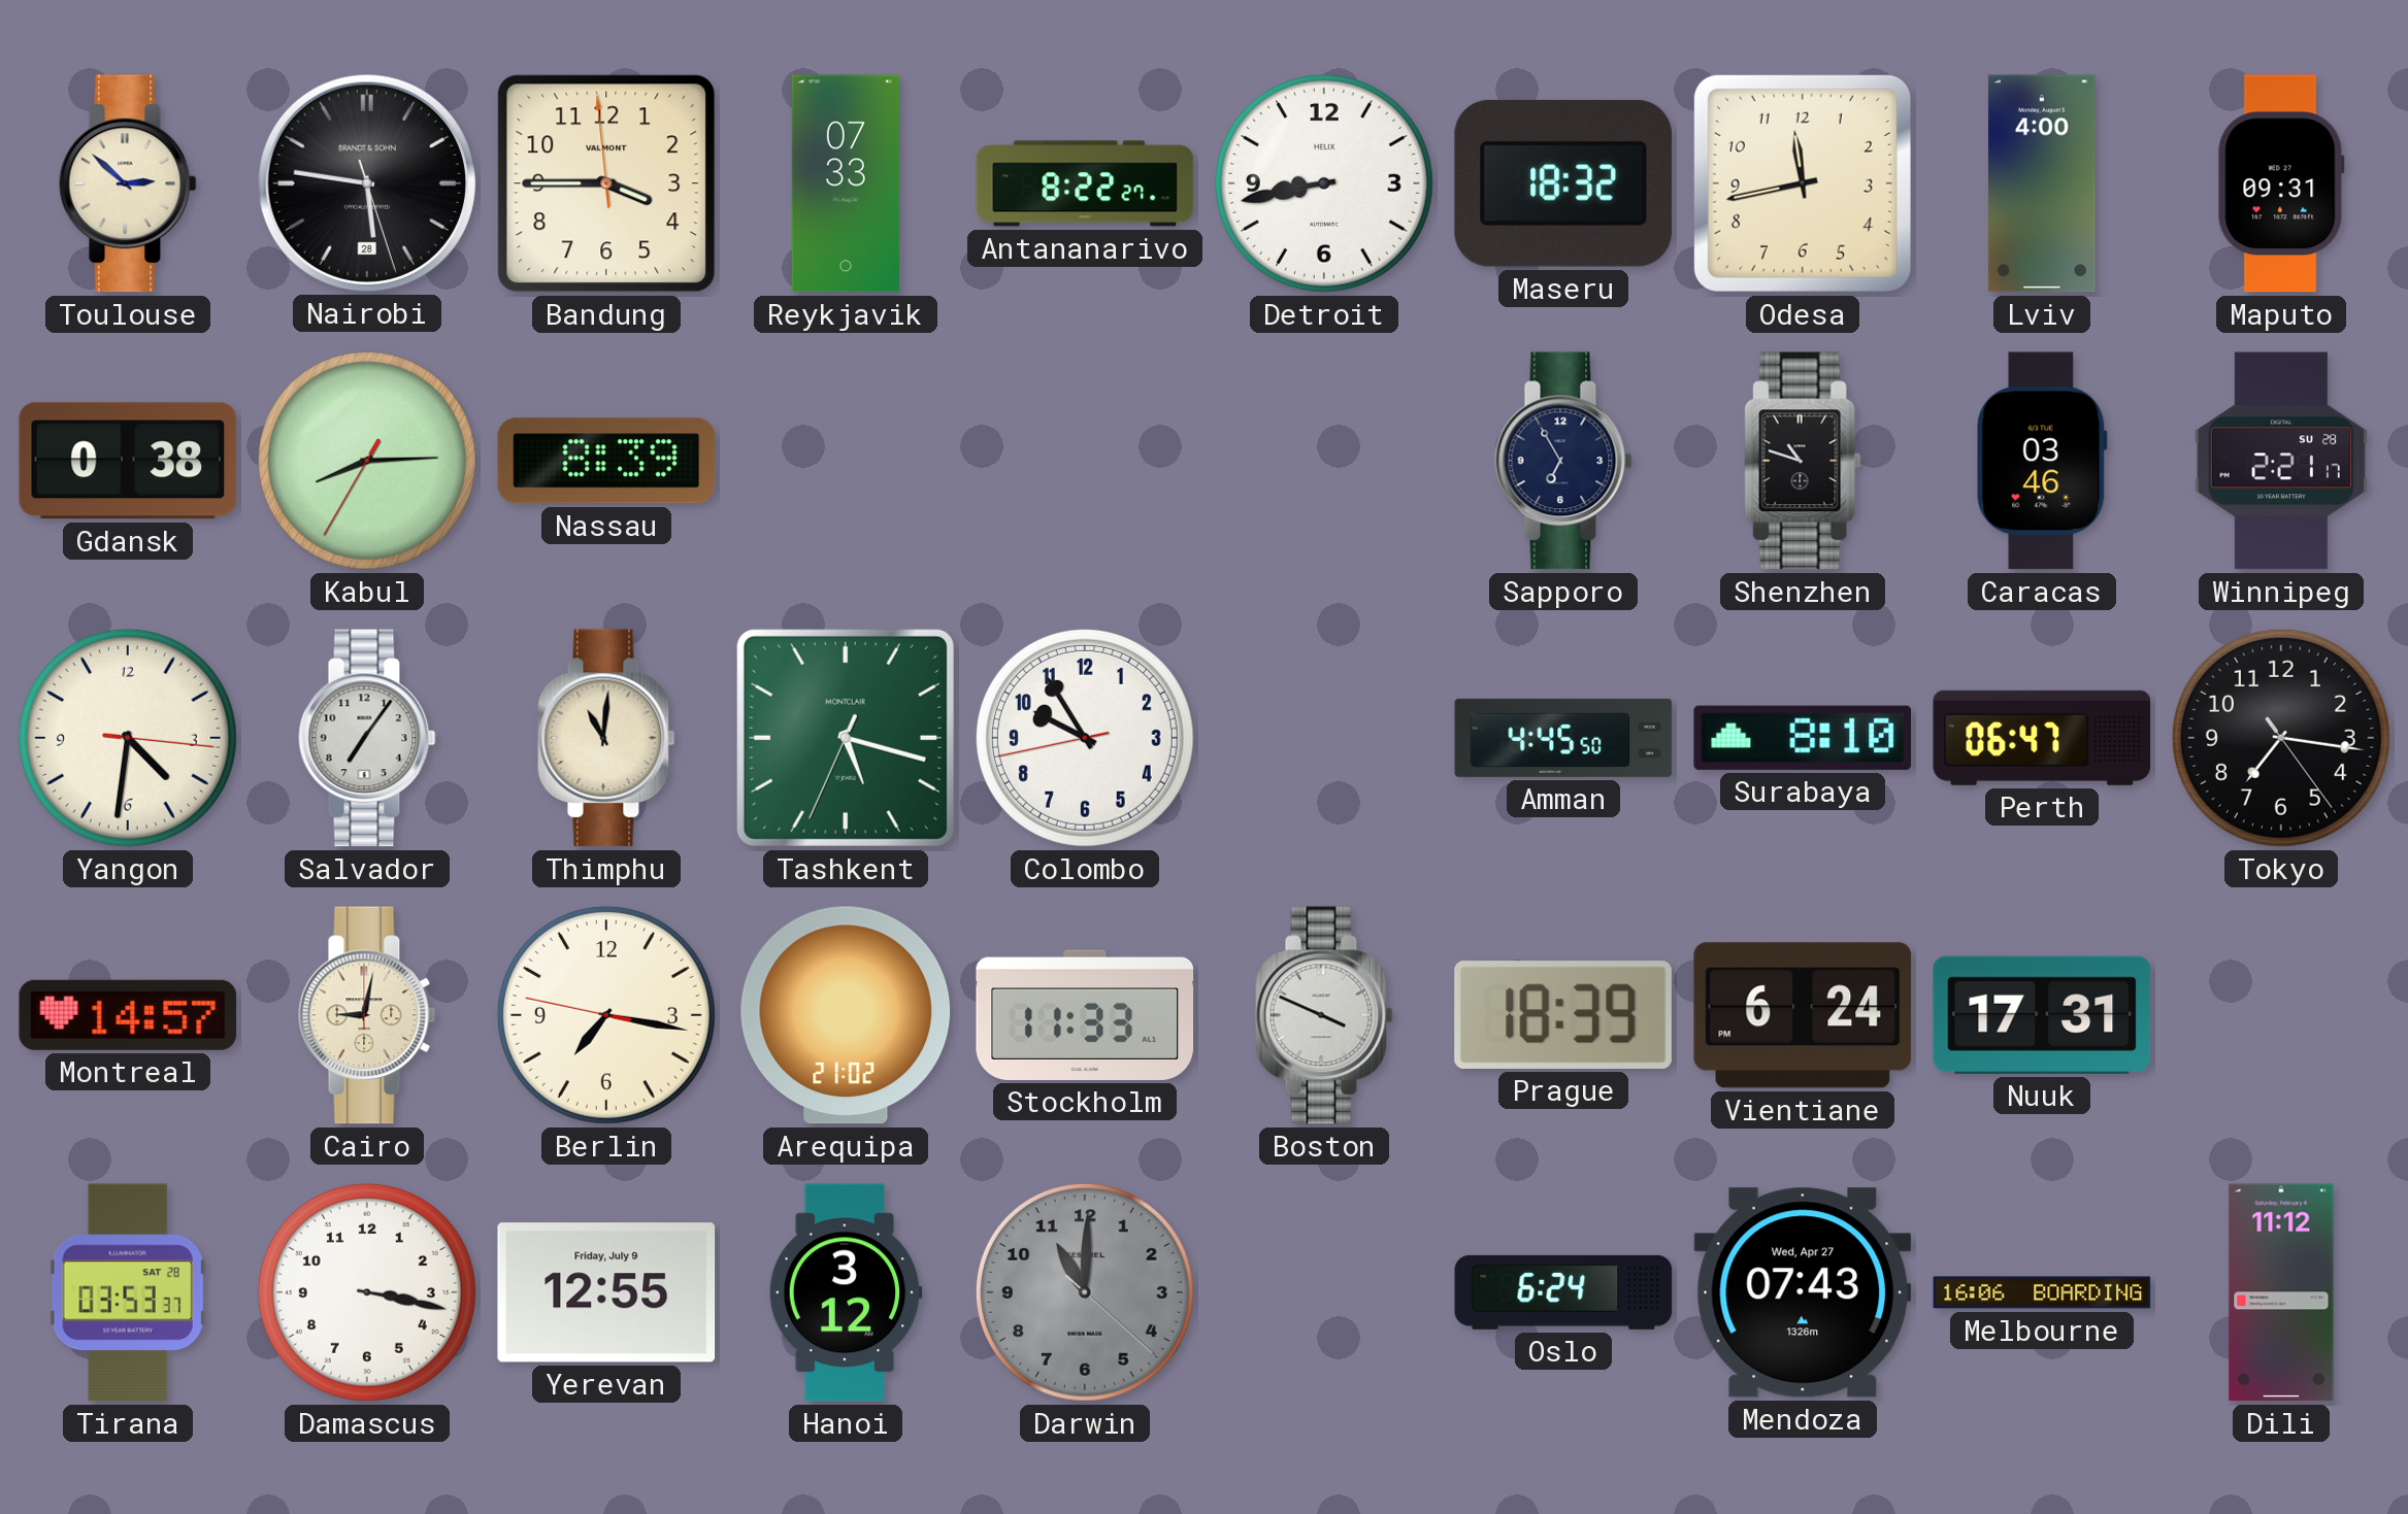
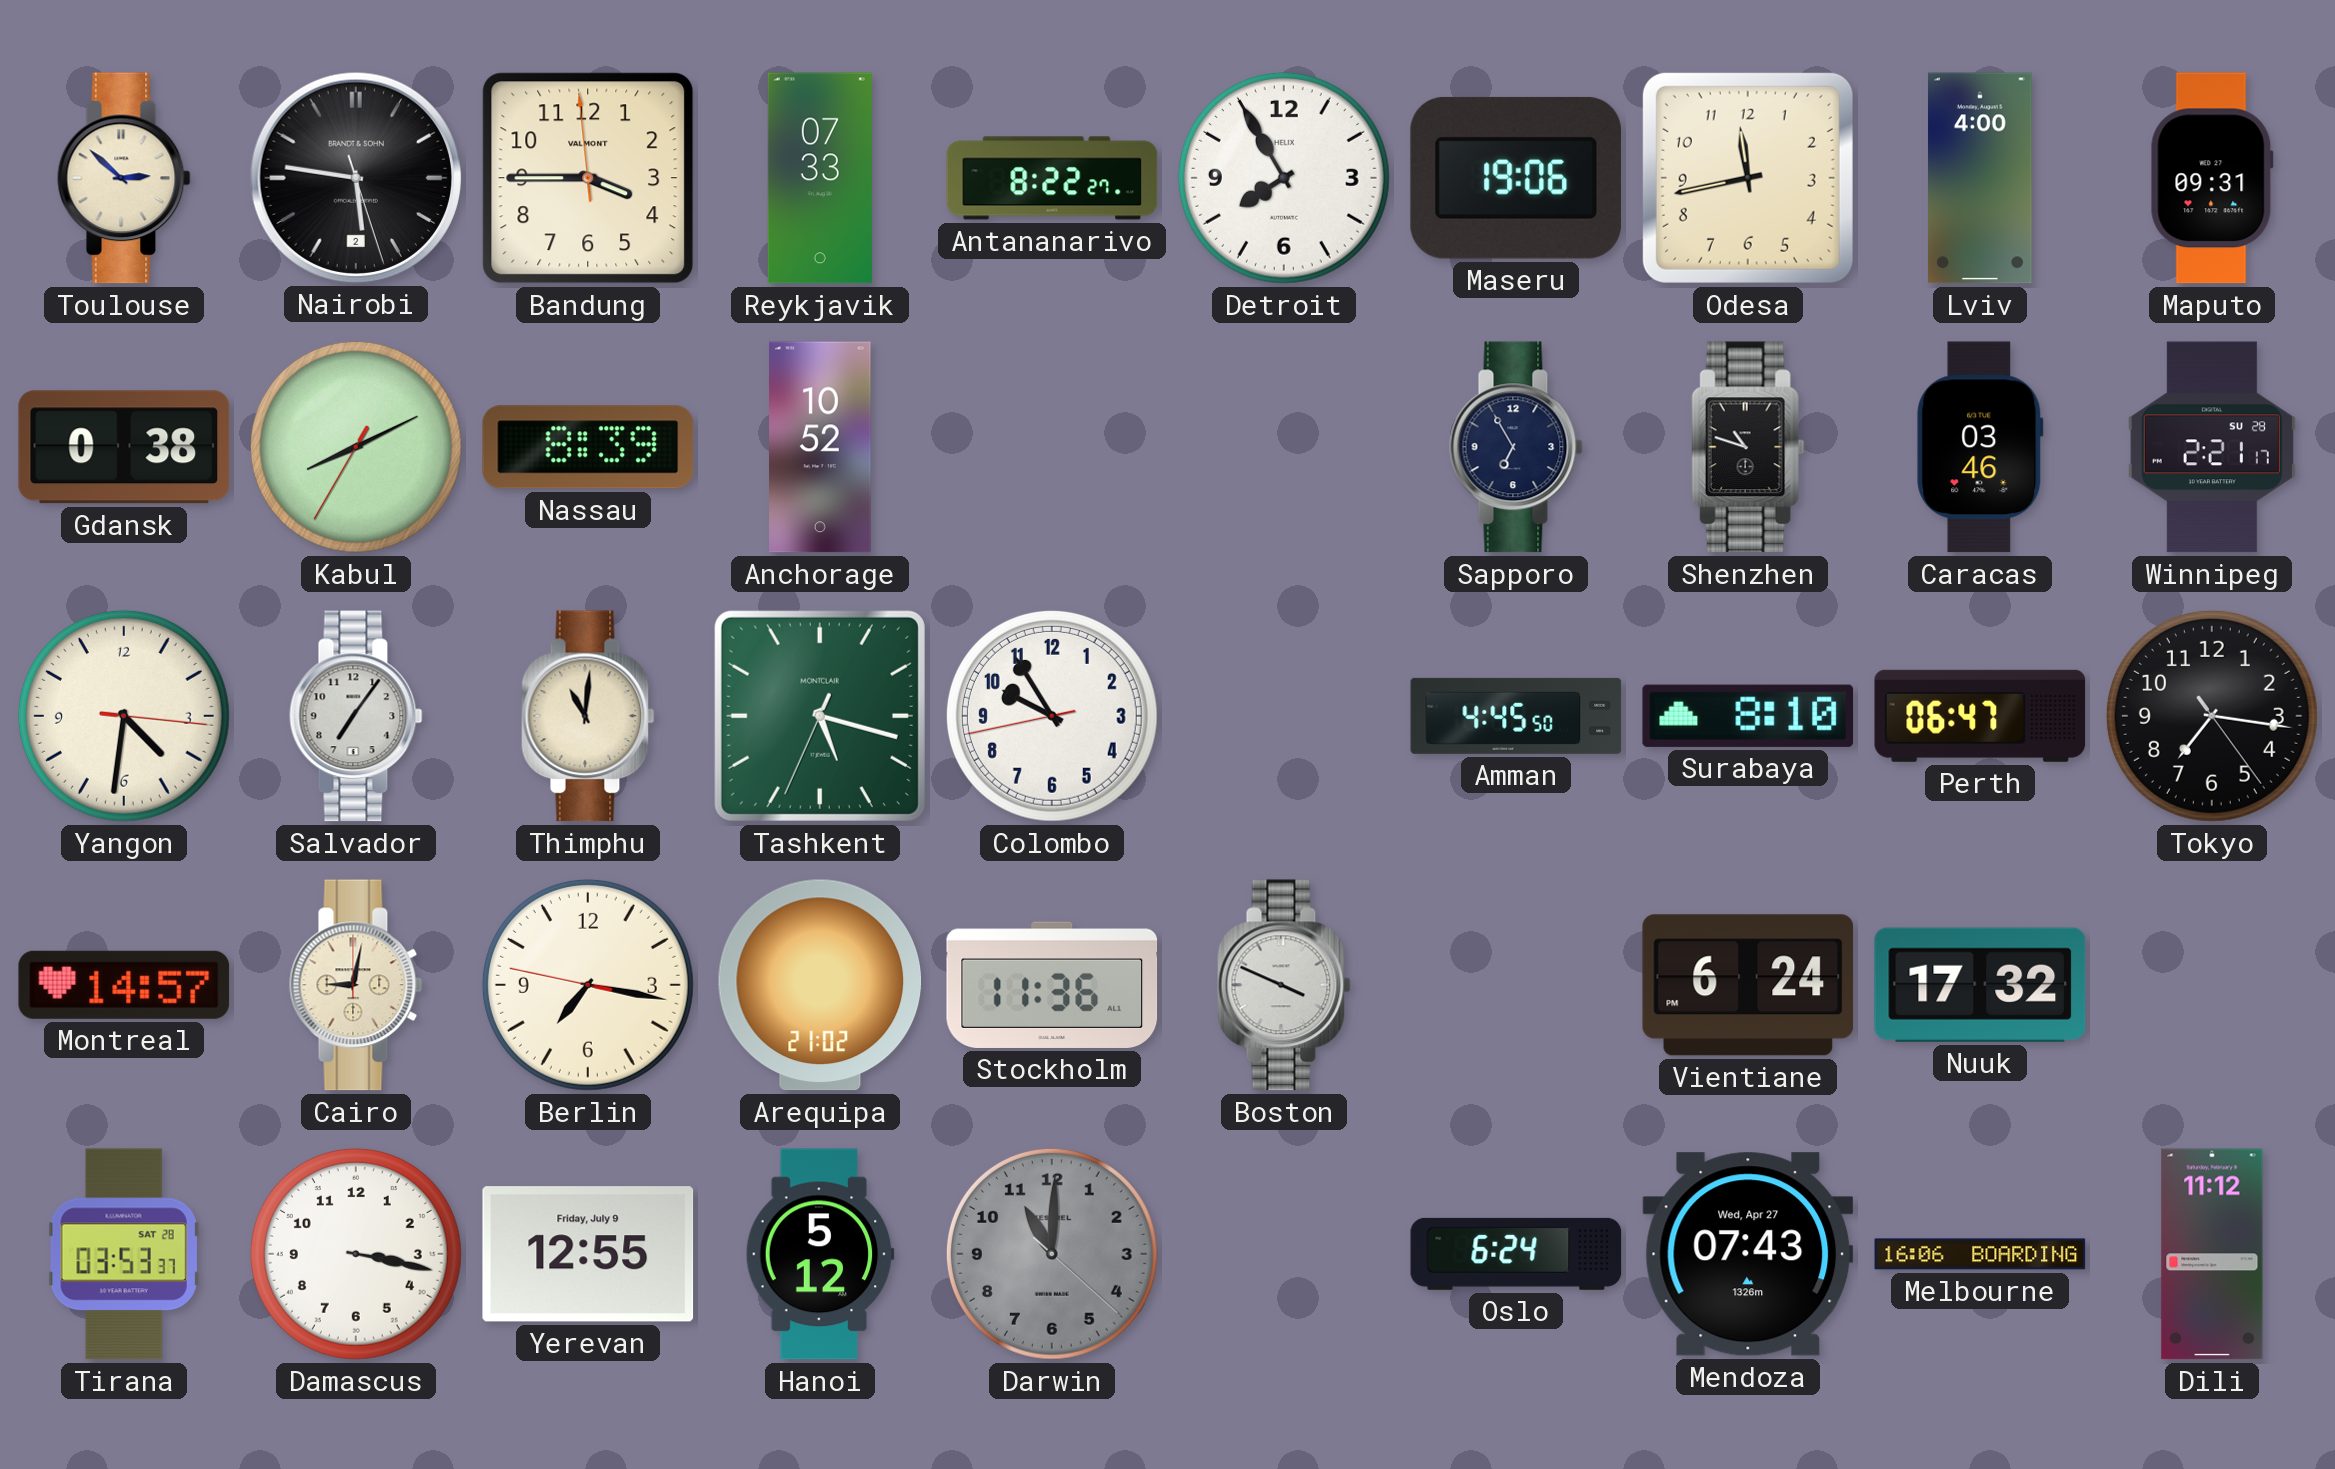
Nairobi date: 28 -> 2
Detroit: 8:43 -> 7:55
Maseru: 18:32 -> 19:06
Kabul: 8:14 -> 8:10
Anchorage: none -> 10:52
Stockholm: 11:33 -> 11:36
Prague: 18:39 -> none
Nuuk: 17:31 -> 17:32
Hanoi: 3:12 -> 5:12
